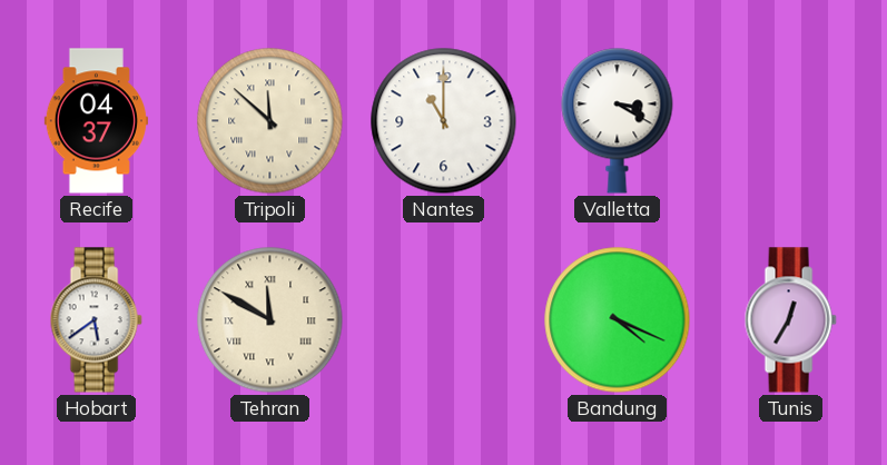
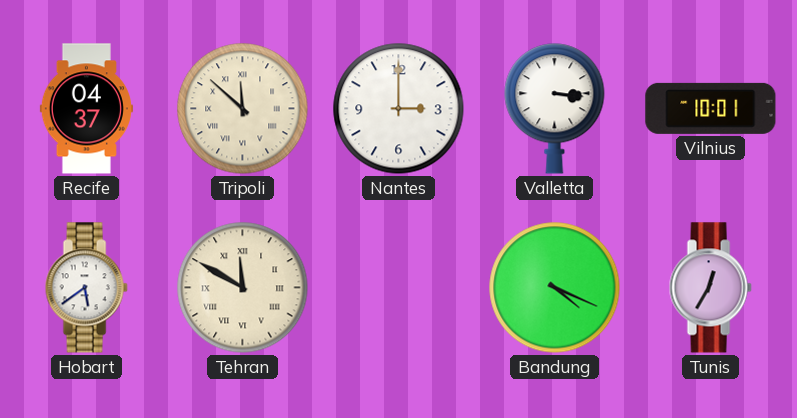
Nantes: 11:00 -> 3:00
Valletta: 3:20 -> 3:16
Vilnius: none -> 10:01
